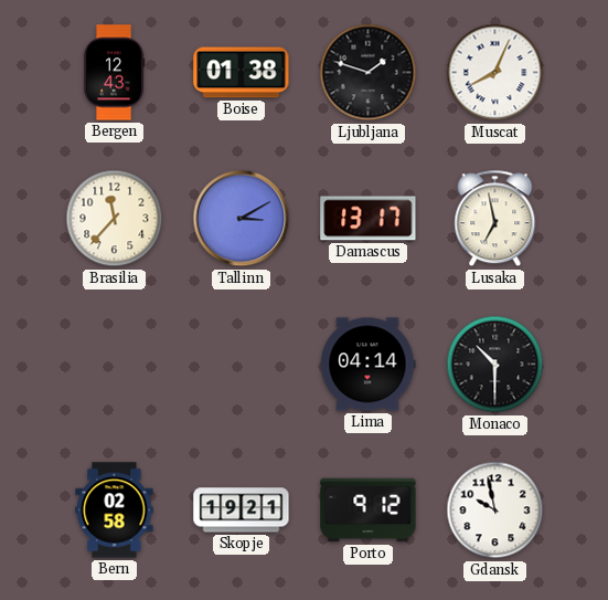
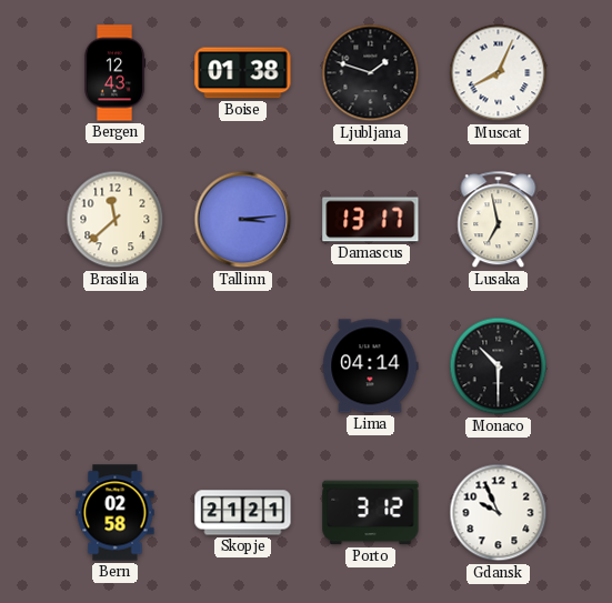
Brasilia: 11:37 -> 11:38
Tallinn: 3:10 -> 3:14
Skopje: 19:21 -> 21:21
Porto: 9:12 -> 3:12
Gdansk: 9:58 -> 9:56
